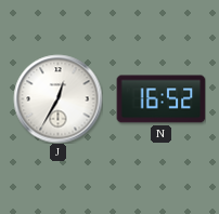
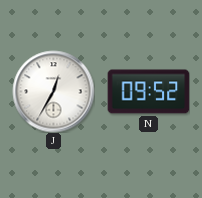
N: 16:52 -> 09:52
